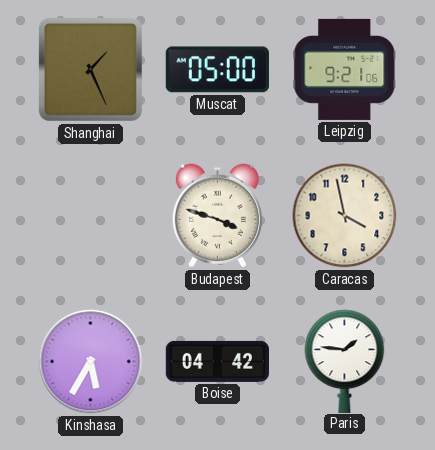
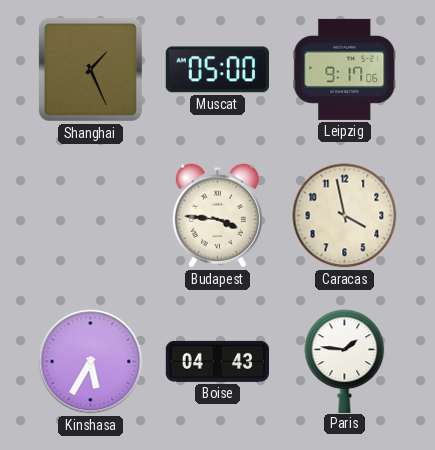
Leipzig: 9:21 -> 9:17
Budapest: 3:48 -> 3:46
Boise: 04:42 -> 04:43
